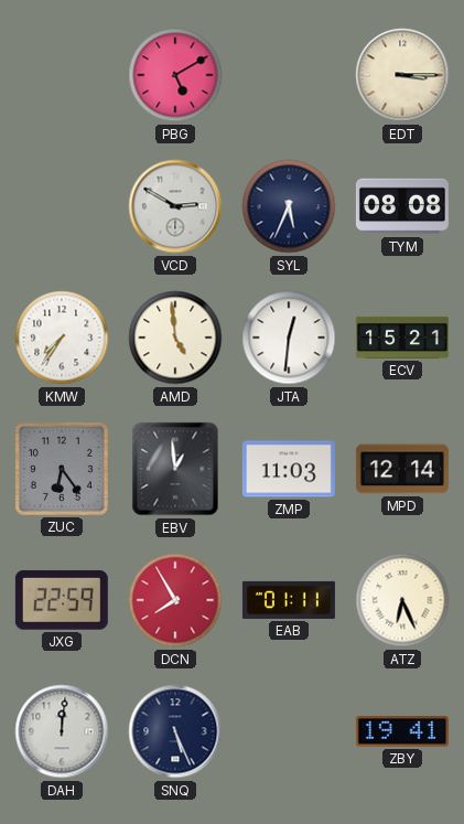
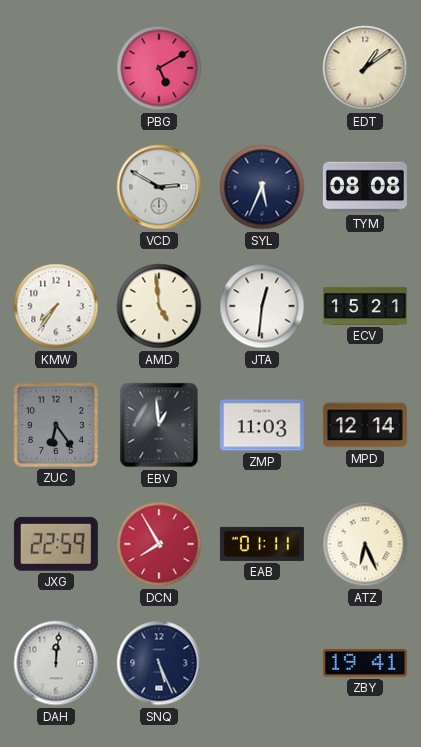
EDT: 3:15 -> 1:09
